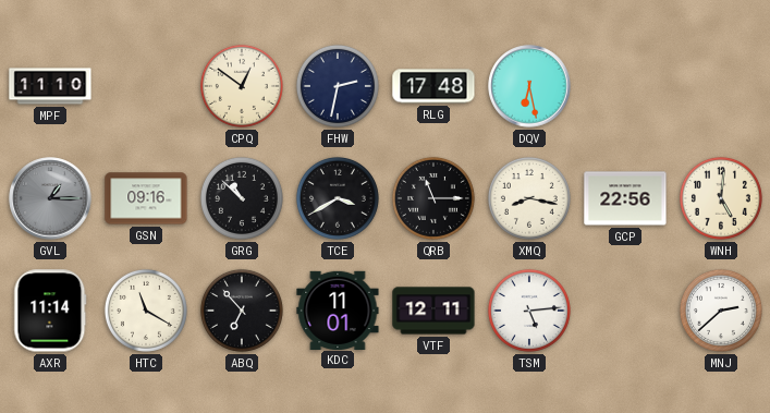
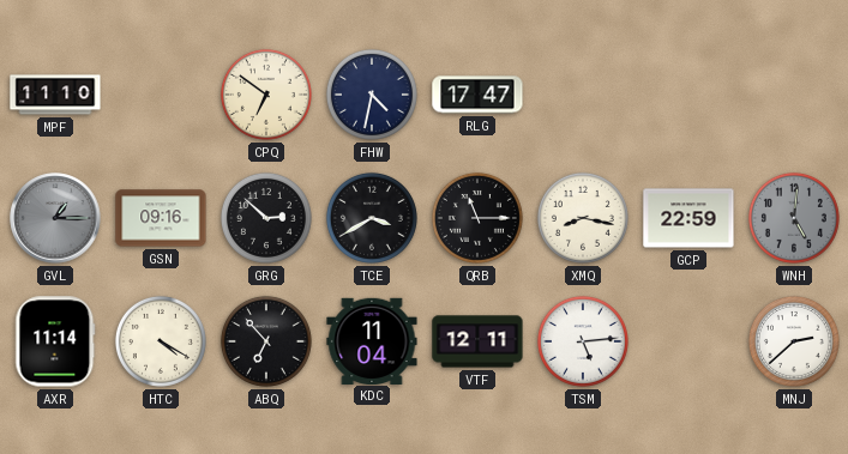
CPQ: 12:51 -> 6:51
FHW: 2:32 -> 4:32
RLG: 17:48 -> 17:47
DQV: 6:28 -> none
GRG: 10:52 -> 2:52
GCP: 22:56 -> 22:59
WNH dial: cream -> grey
HTC: 11:20 -> 4:20
KDC: 11:01 -> 11:04
